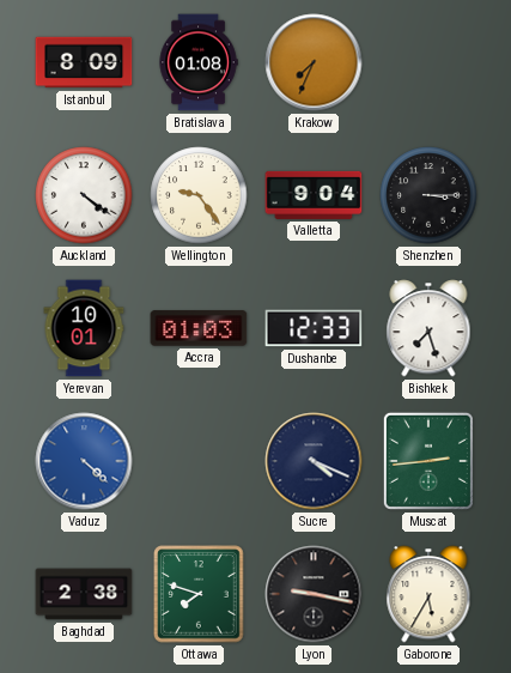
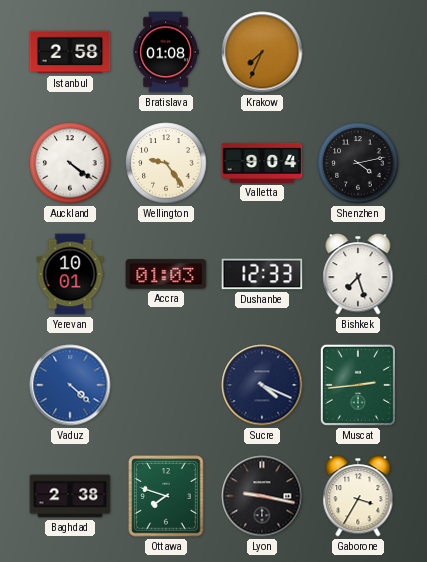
Istanbul: 8:09 -> 2:58
Shenzhen: 3:15 -> 4:13
Gaborone: 5:35 -> 3:35
